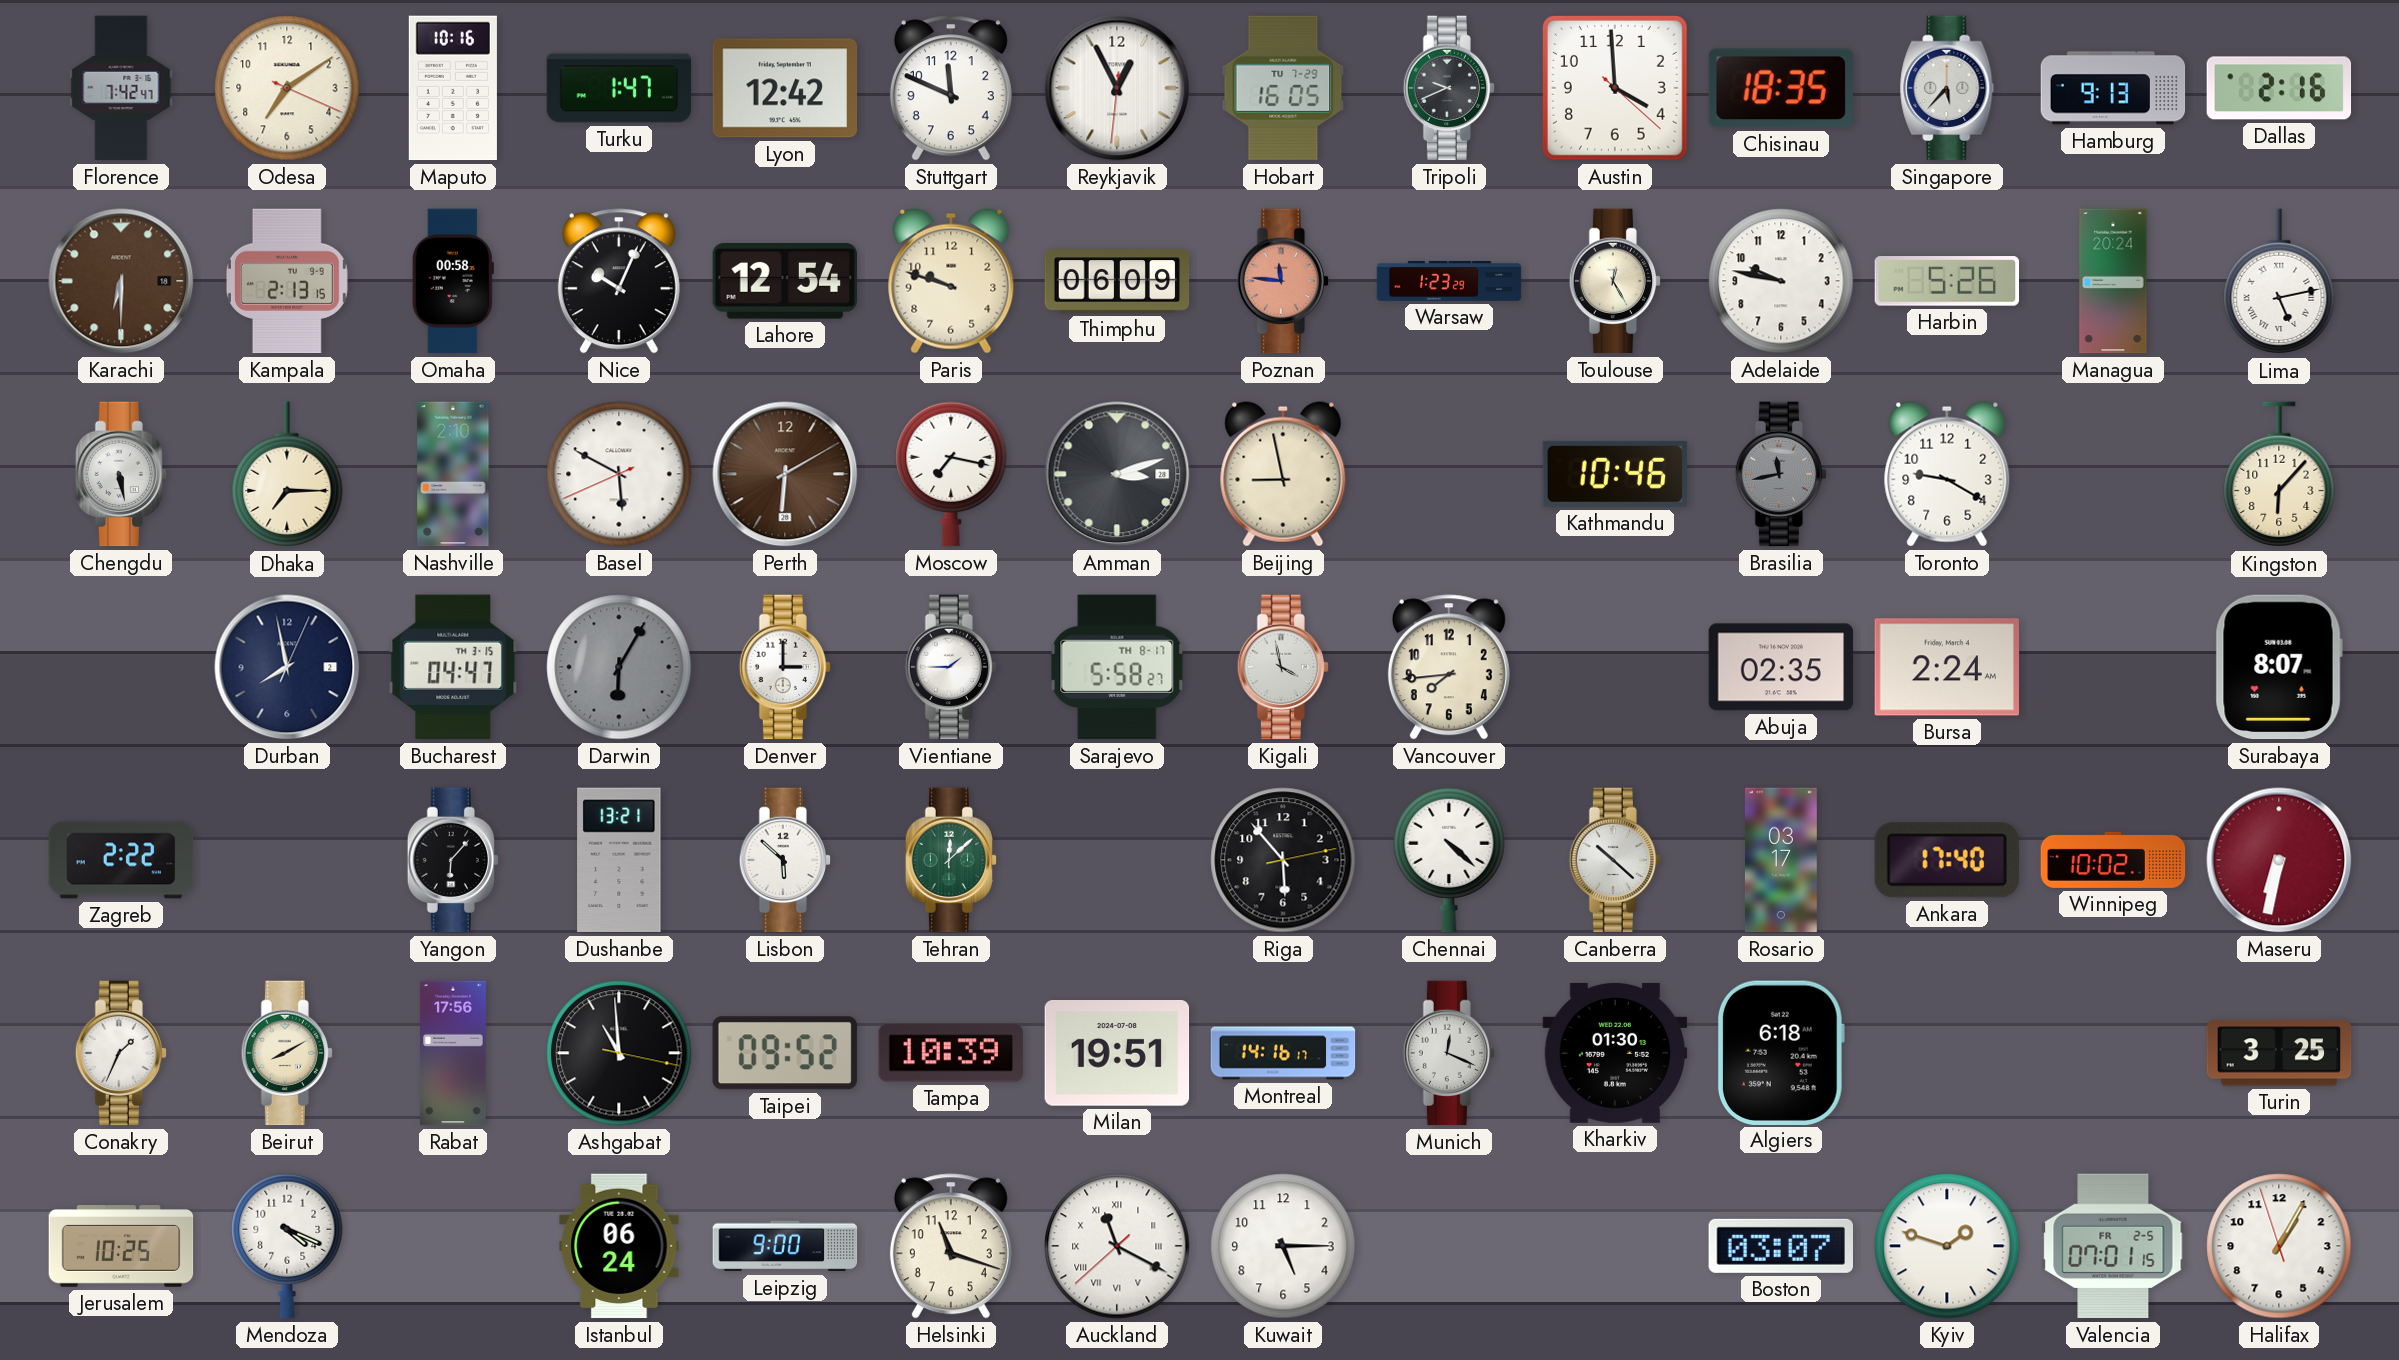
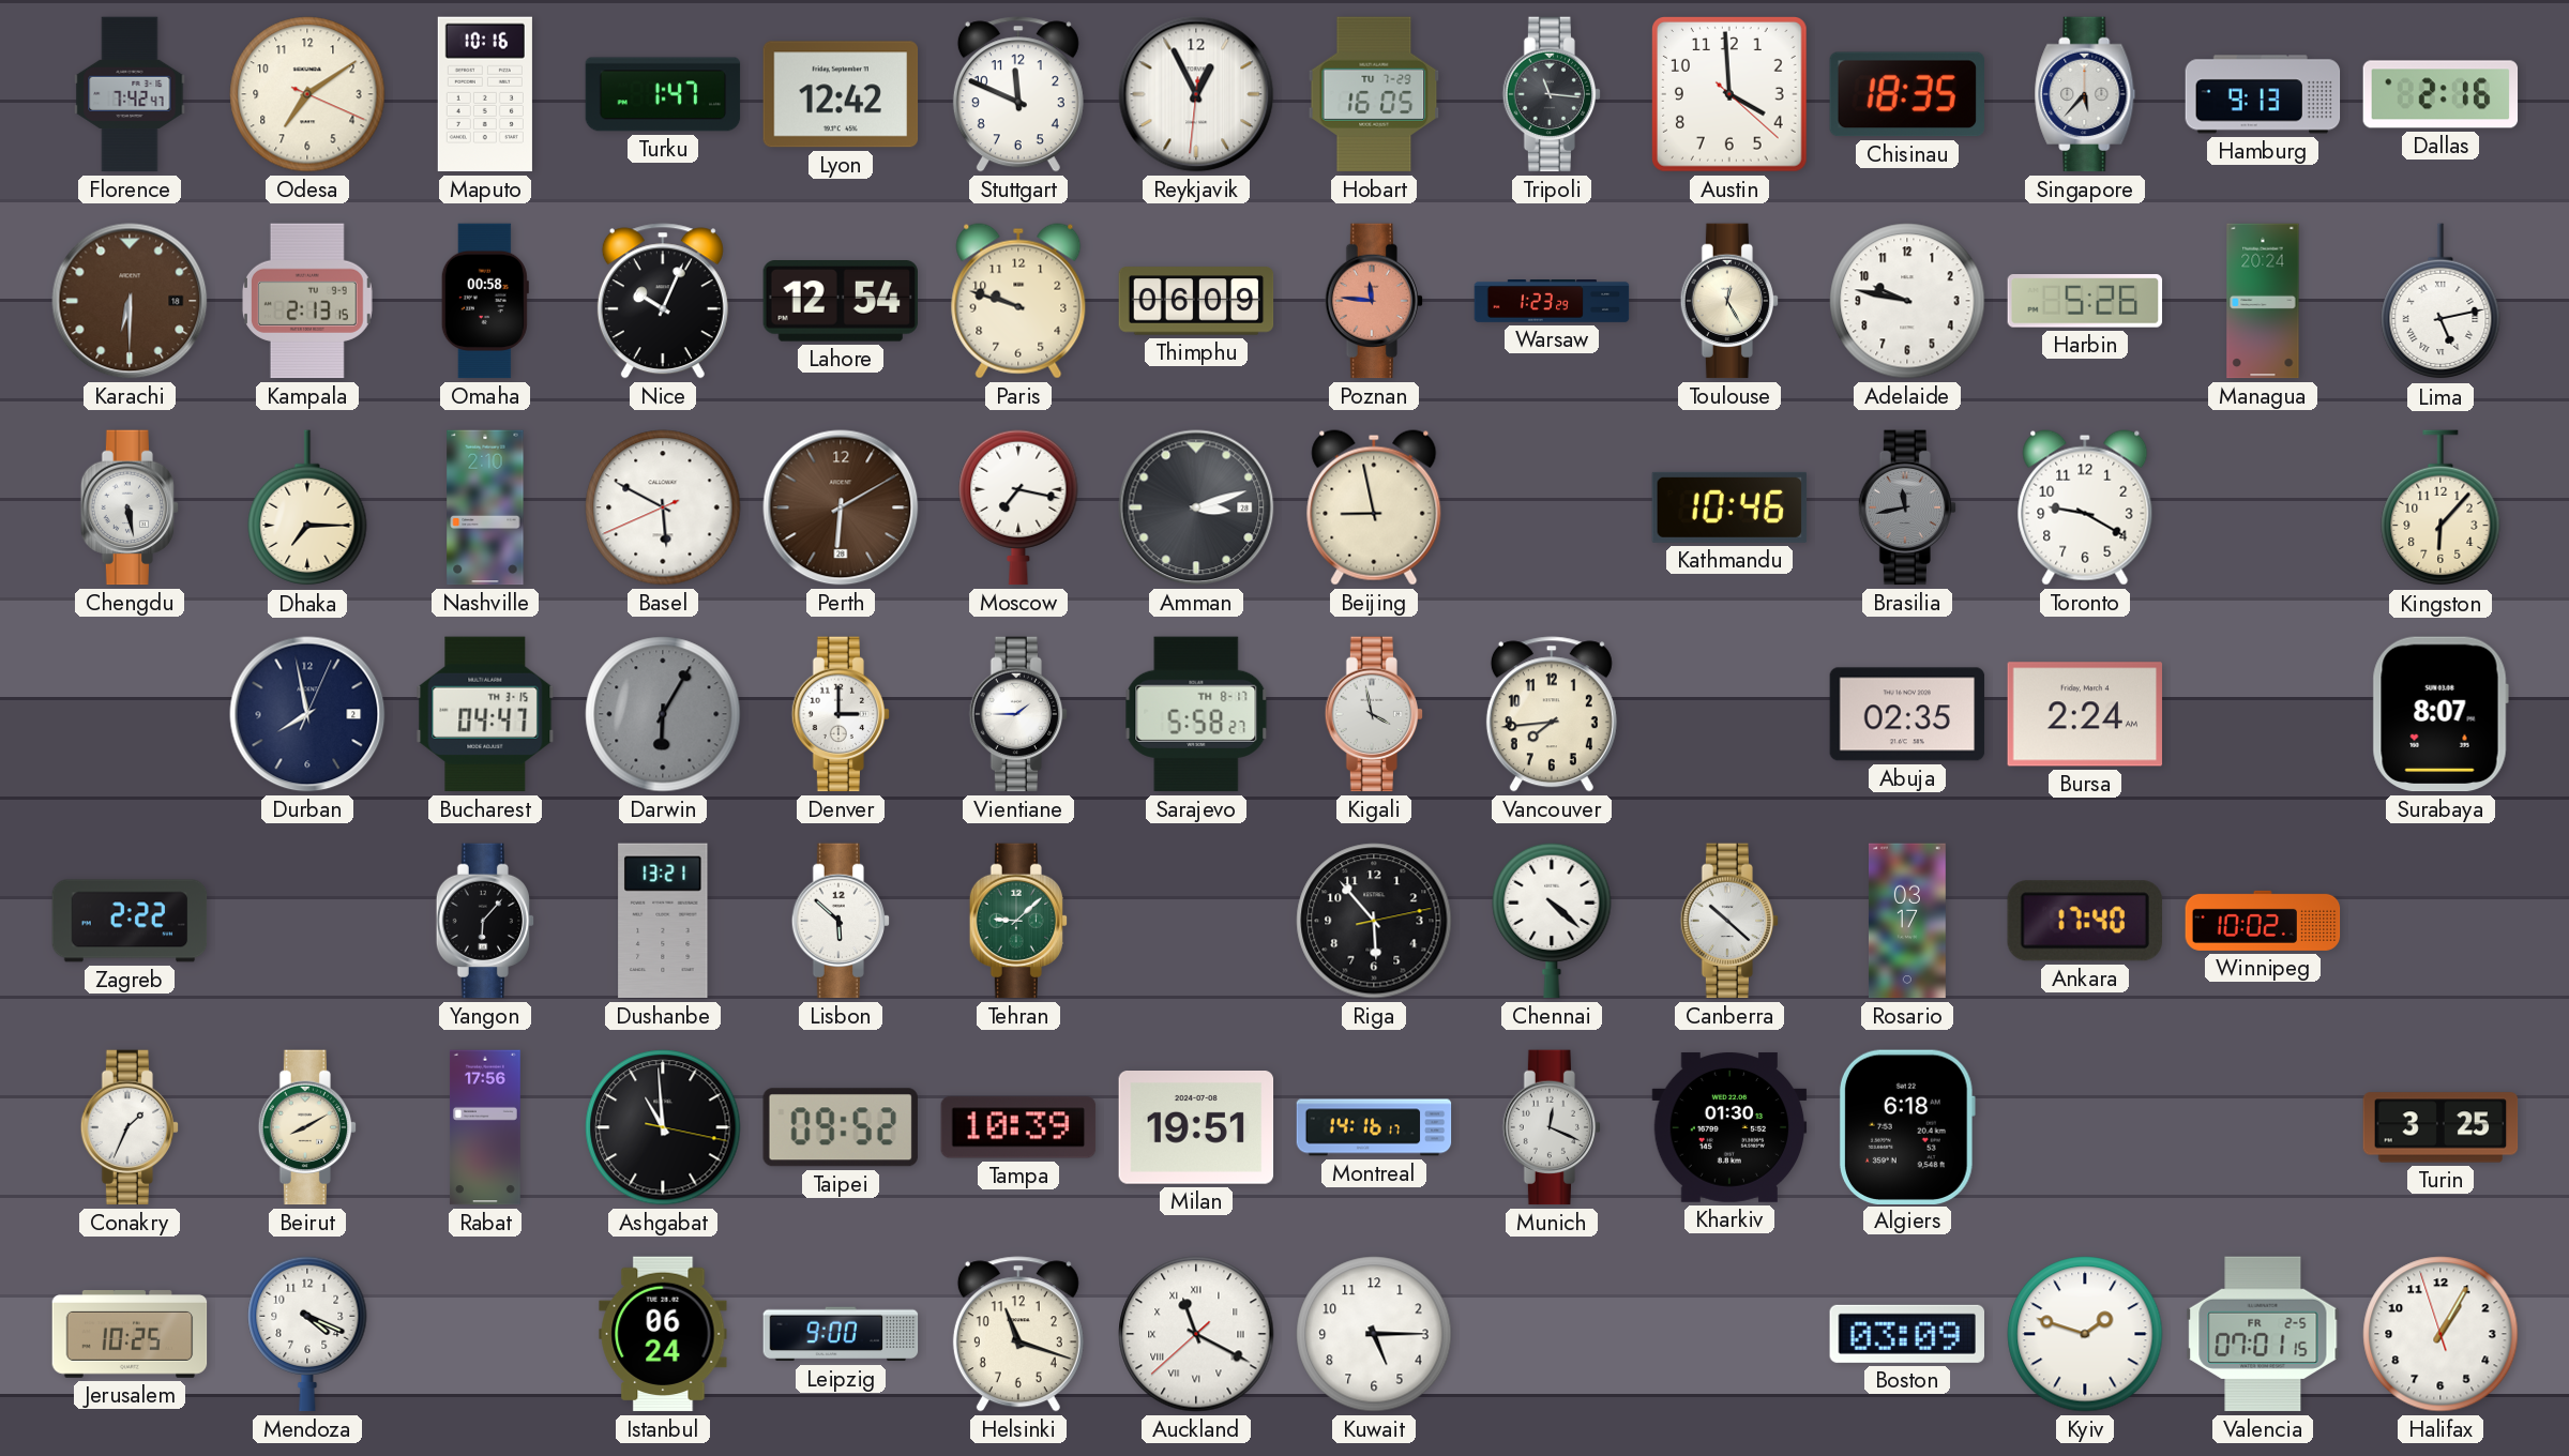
Tripoli: 9:41 -> 11:16
Tehran: 12:08 -> 9:08
Maseru: 6:32 -> none
Boston: 03:07 -> 03:09
